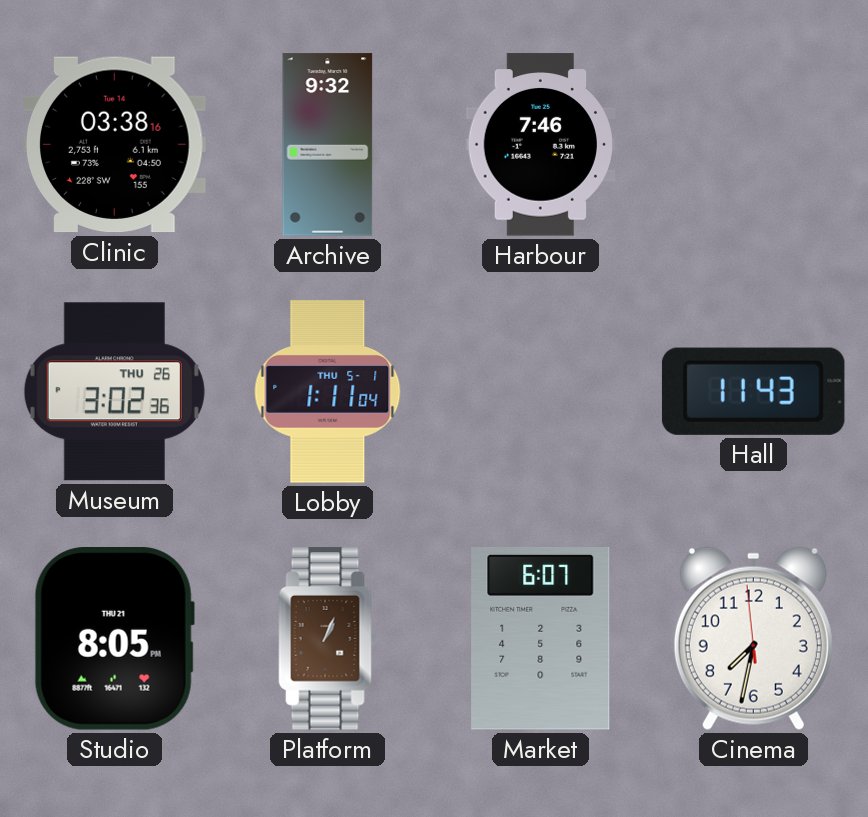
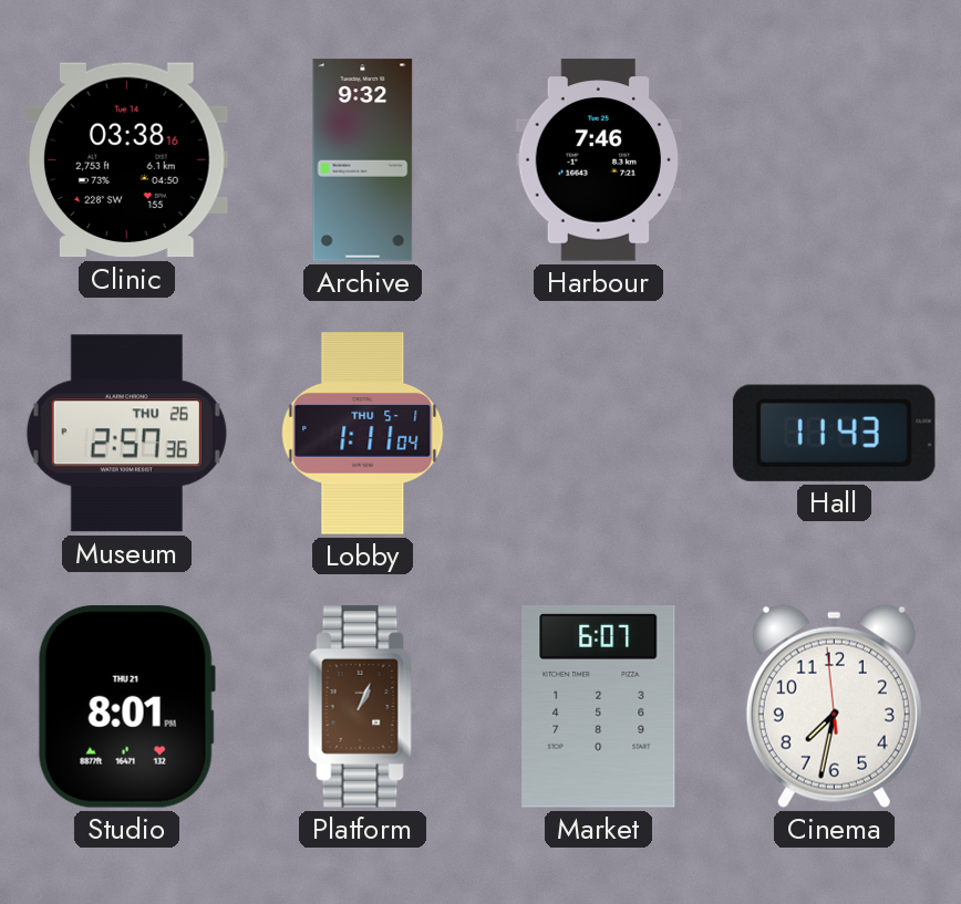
Museum: 3:02 -> 2:57
Studio: 8:05 -> 8:01
